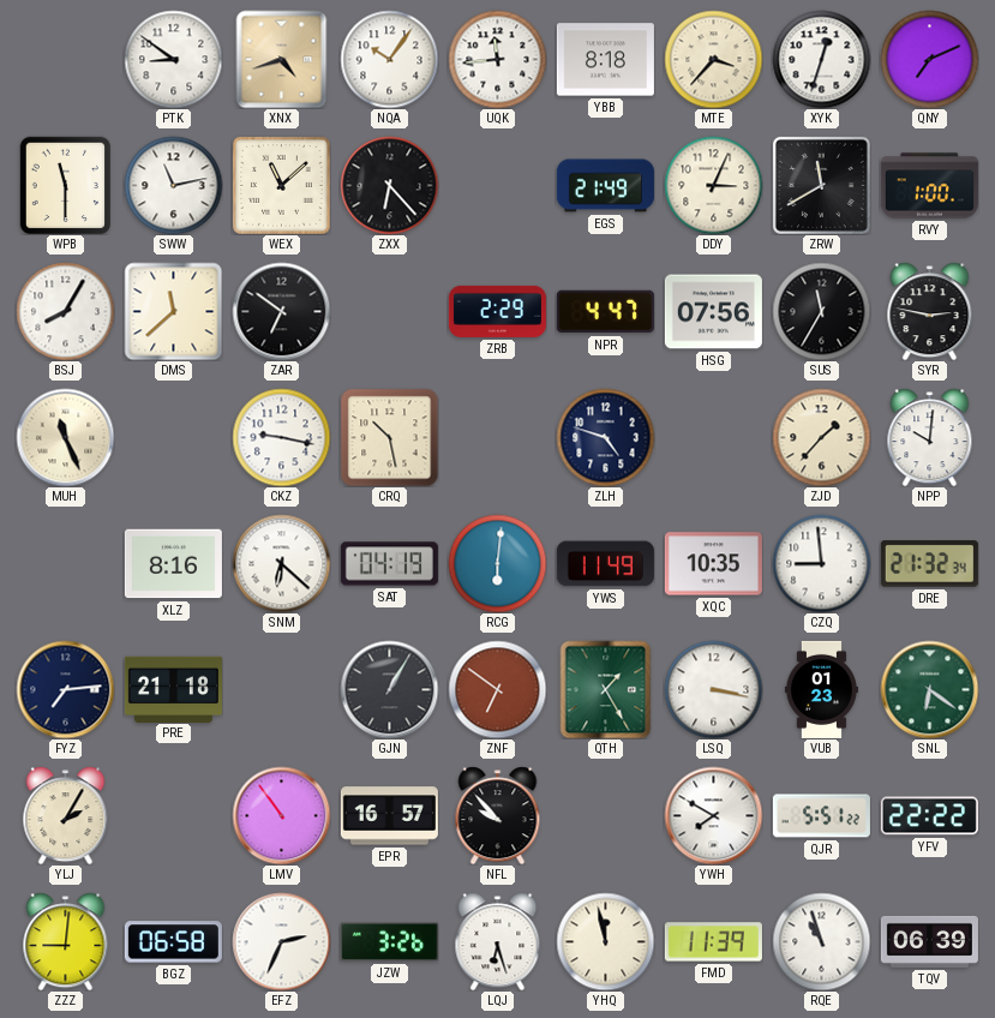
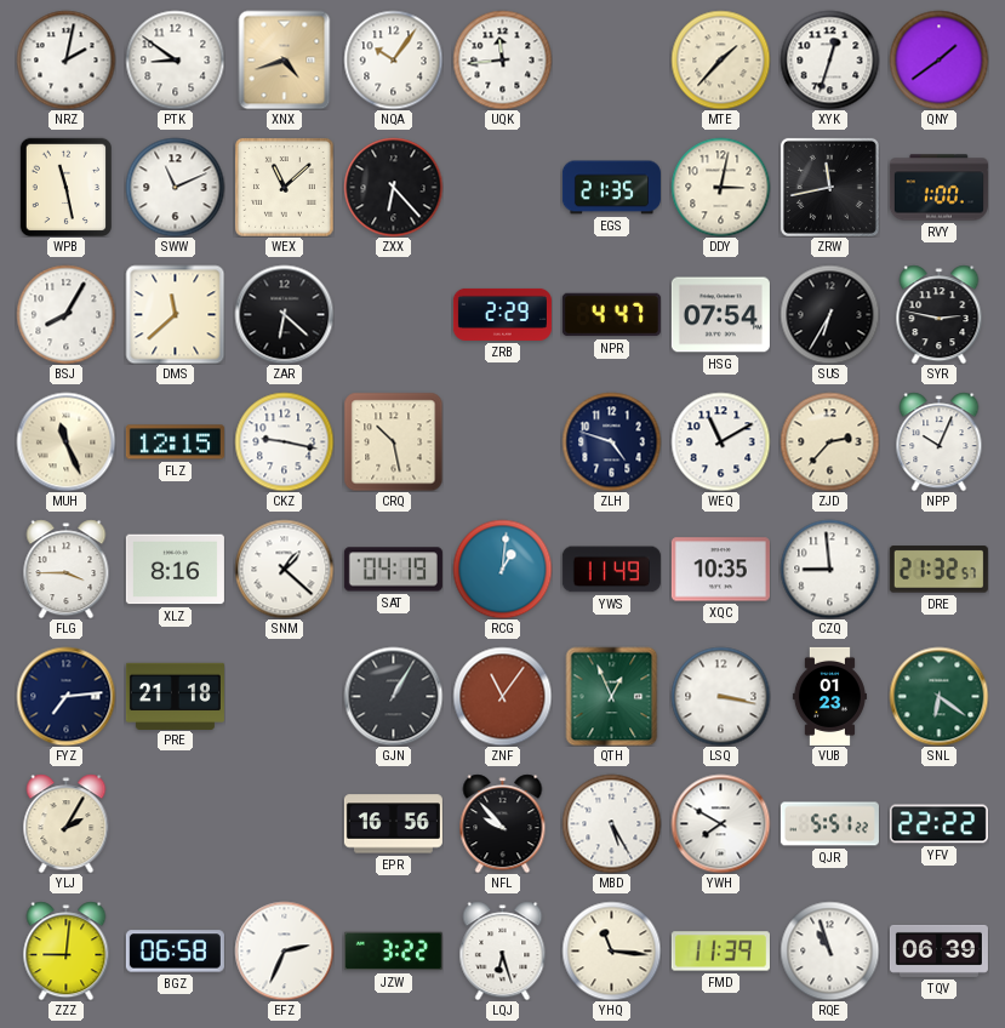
NRZ: none -> 2:02
YBB: 8:18 -> none
MTE: 3:37 -> 1:37
QNY: 7:11 -> 1:39
WPB: 11:30 -> 11:28
SWW: 11:13 -> 11:11
EGS: 21:49 -> 21:35
DDY: 3:04 -> 3:02
ZRW: 11:40 -> 11:43
ZAR: 6:51 -> 6:22
HSG: 07:56 -> 07:54
SUS: 11:35 -> 6:35
FLZ: none -> 12:15
WEQ: none -> 11:10
ZJD: 1:37 -> 2:37
NPP: 10:01 -> 10:04
FLG: none -> 3:45
SNM: 6:22 -> 1:22
RCG: 6:01 -> 1:01
DRE: 21:32:34 -> 21:32:57
ZNF: 6:51 -> 11:06
QTH: 1:25 -> 12:56
LMV: 10:54 -> none
EPR: 16:57 -> 16:56
MBD: none -> 5:25
JZW: 3:26 -> 3:22
YHQ: 11:58 -> 11:16
